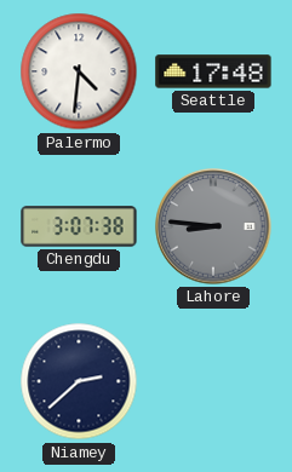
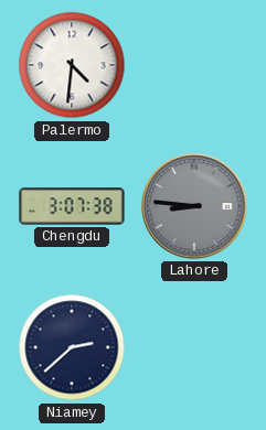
Seattle: 17:48 -> none
